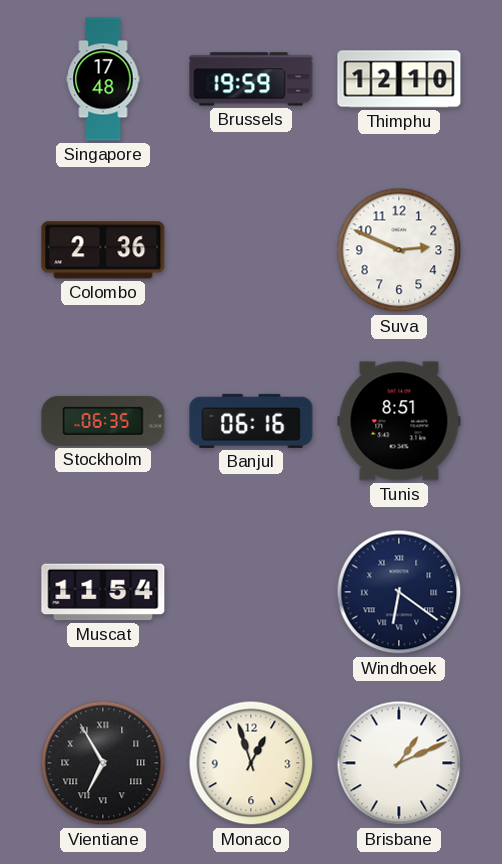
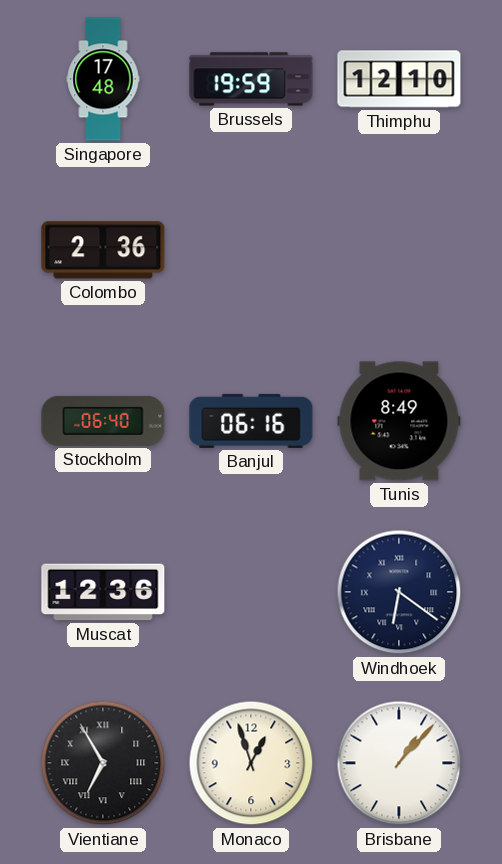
Suva: 2:49 -> none
Stockholm: 06:35 -> 06:40
Tunis: 8:51 -> 8:49
Muscat: 11:54 -> 12:36
Brisbane: 1:11 -> 1:07
